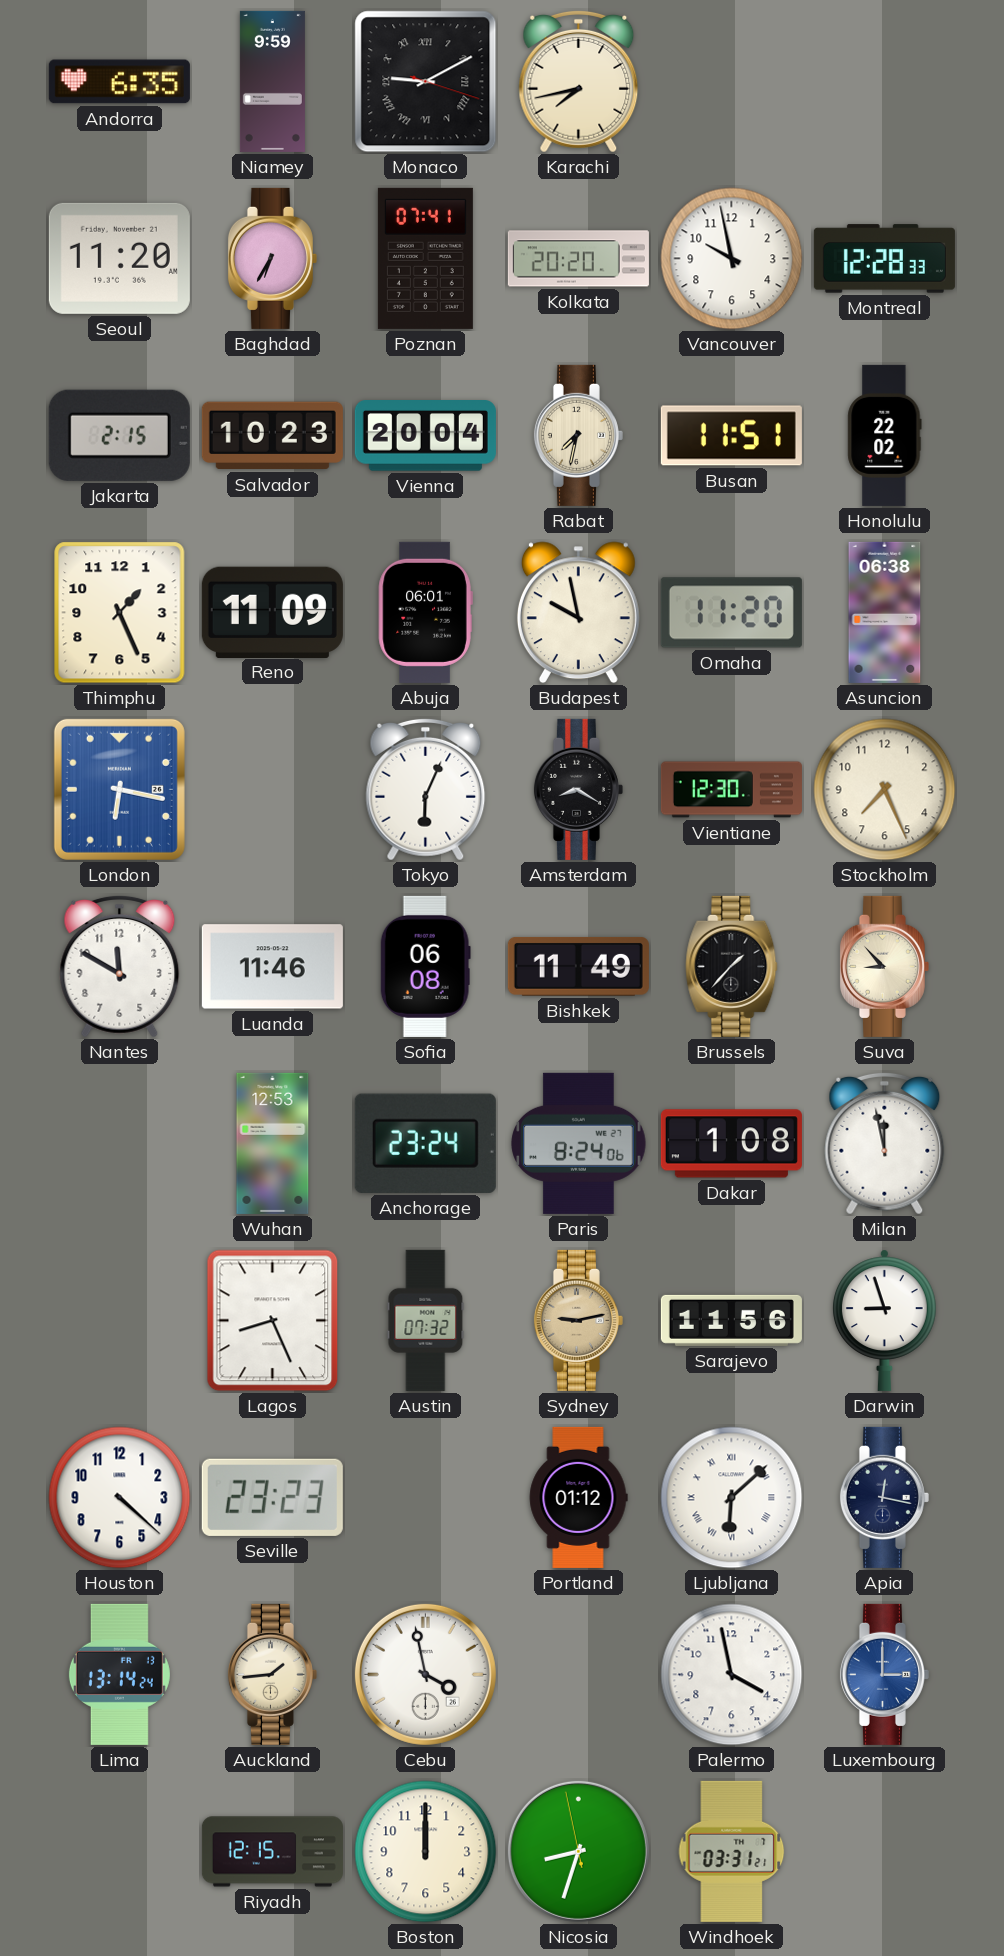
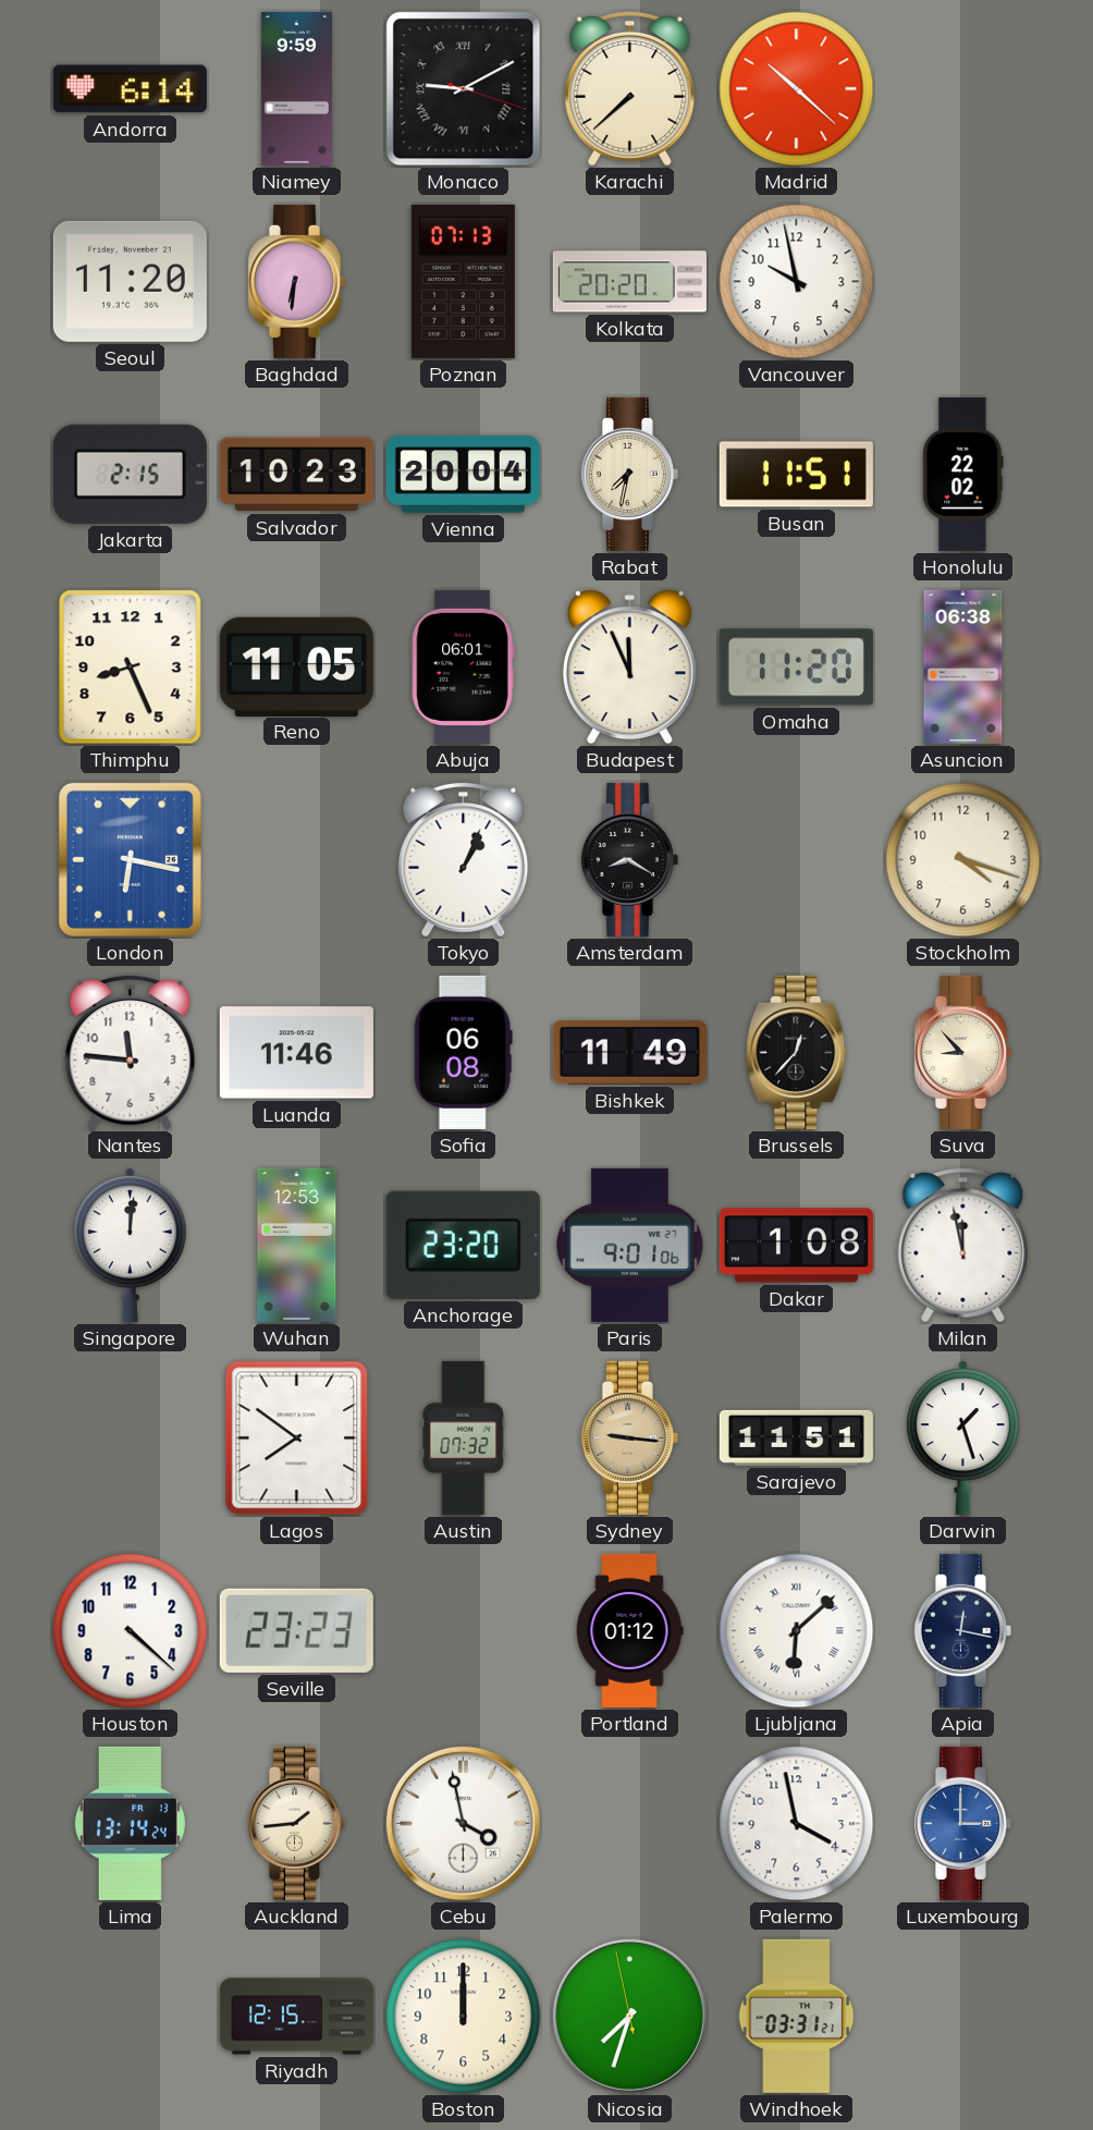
Andorra: 6:35 -> 6:14
Karachi: 7:43 -> 7:38
Madrid: none -> 10:22
Baghdad: 6:35 -> 6:31
Poznan: 07:41 -> 07:13
Montreal: 12:28 -> none
Thimphu: 1:26 -> 8:26
Reno: 11:09 -> 11:05
Budapest: 9:58 -> 11:56
Tokyo: 6:04 -> 1:04
Vientiane: 12:30 -> none
Stockholm: 7:26 -> 4:18
Nantes: 11:50 -> 11:46
Brussels: 1:37 -> 12:37
Singapore: none -> 12:01
Anchorage: 23:24 -> 23:20
Paris: 8:24 -> 9:01
Lagos: 8:26 -> 7:51
Sydney: 9:13 -> 9:16
Sarajevo: 11:56 -> 11:51
Darwin: 8:57 -> 1:27
Nicosia: 8:32 -> 7:32
